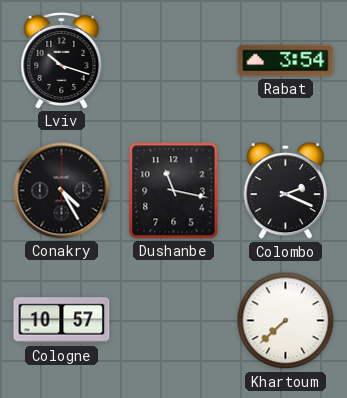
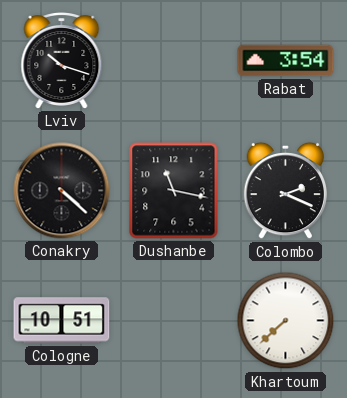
Conakry: 4:25 -> 4:22
Cologne: 10:57 -> 10:51
